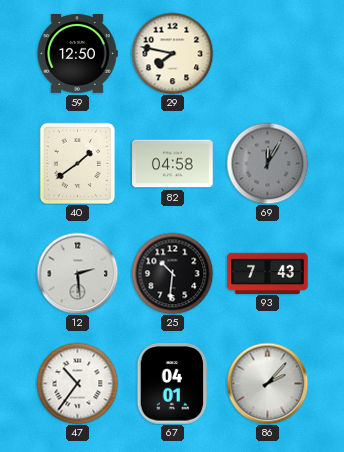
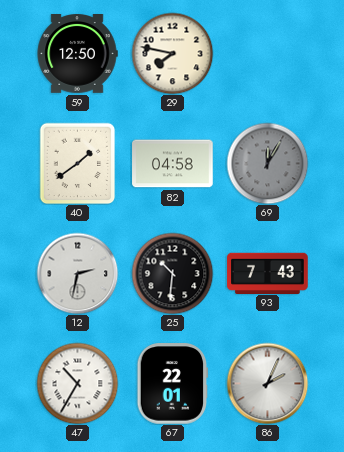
12: 2:29 -> 2:32
47: 10:36 -> 10:35
67: 04:01 -> 22:01
86: 2:07 -> 2:04
